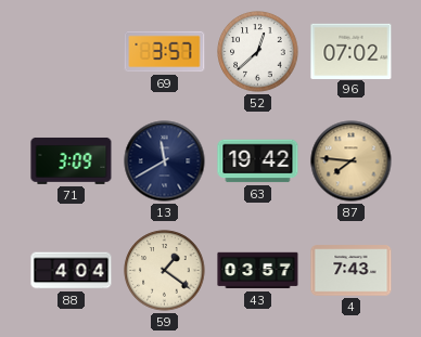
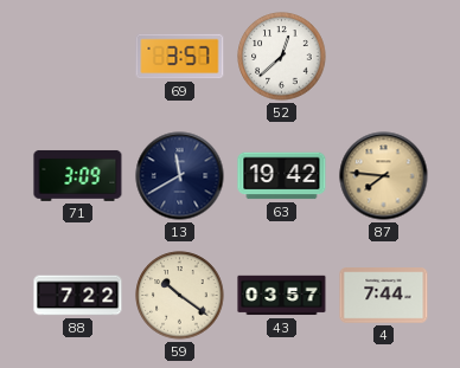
96: 07:02 -> none
88: 4:04 -> 7:22
59: 1:21 -> 10:21
4: 7:43 -> 7:44
